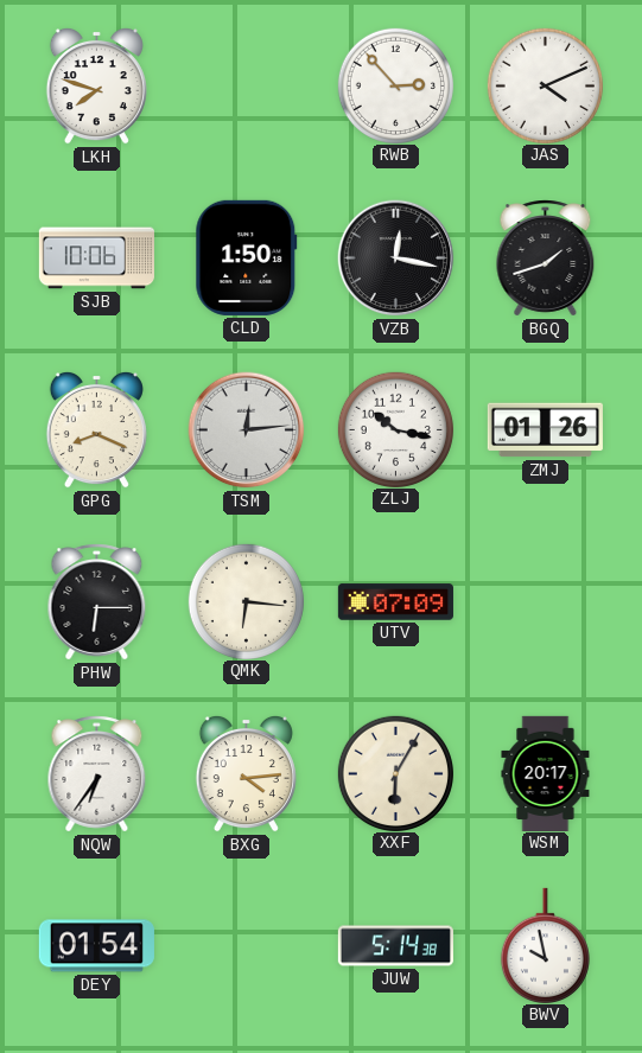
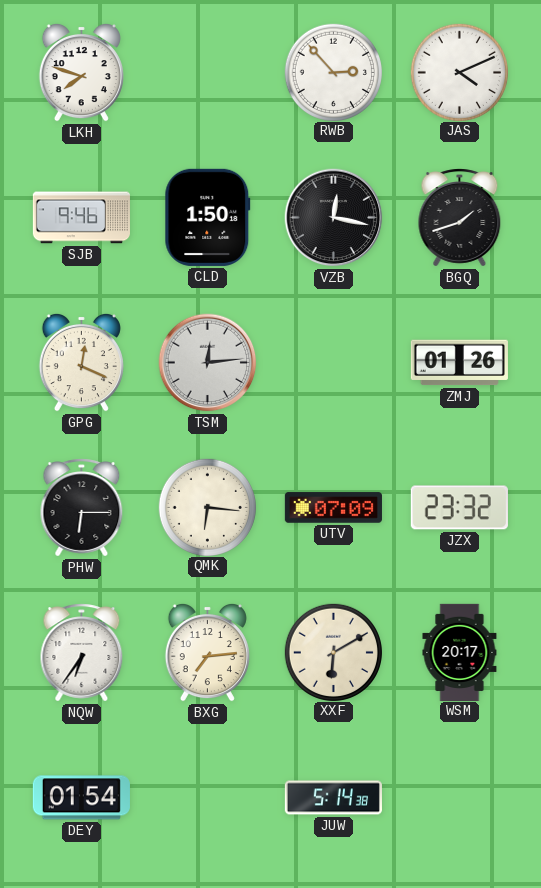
SJB: 10:06 -> 9:46
GPG: 8:19 -> 12:19
ZLJ: 10:17 -> none
JZX: none -> 23:32
BXG: 4:14 -> 7:14
XXF: 6:05 -> 6:10
BWV: 9:58 -> none
